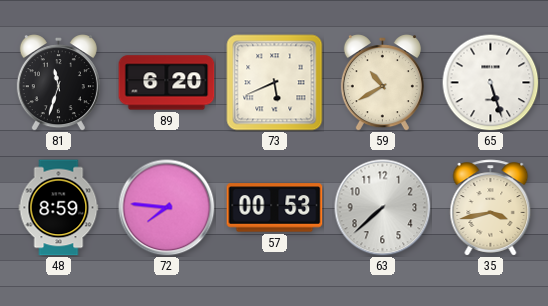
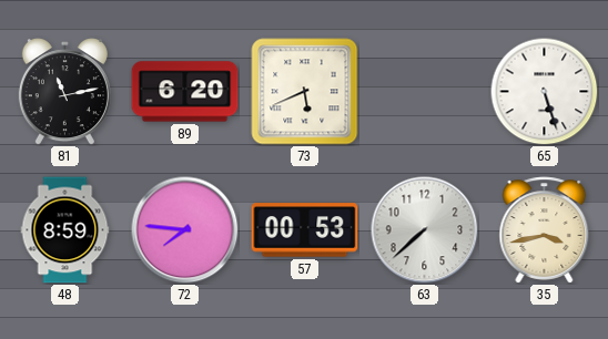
81: 11:33 -> 11:13
59: 10:40 -> none
